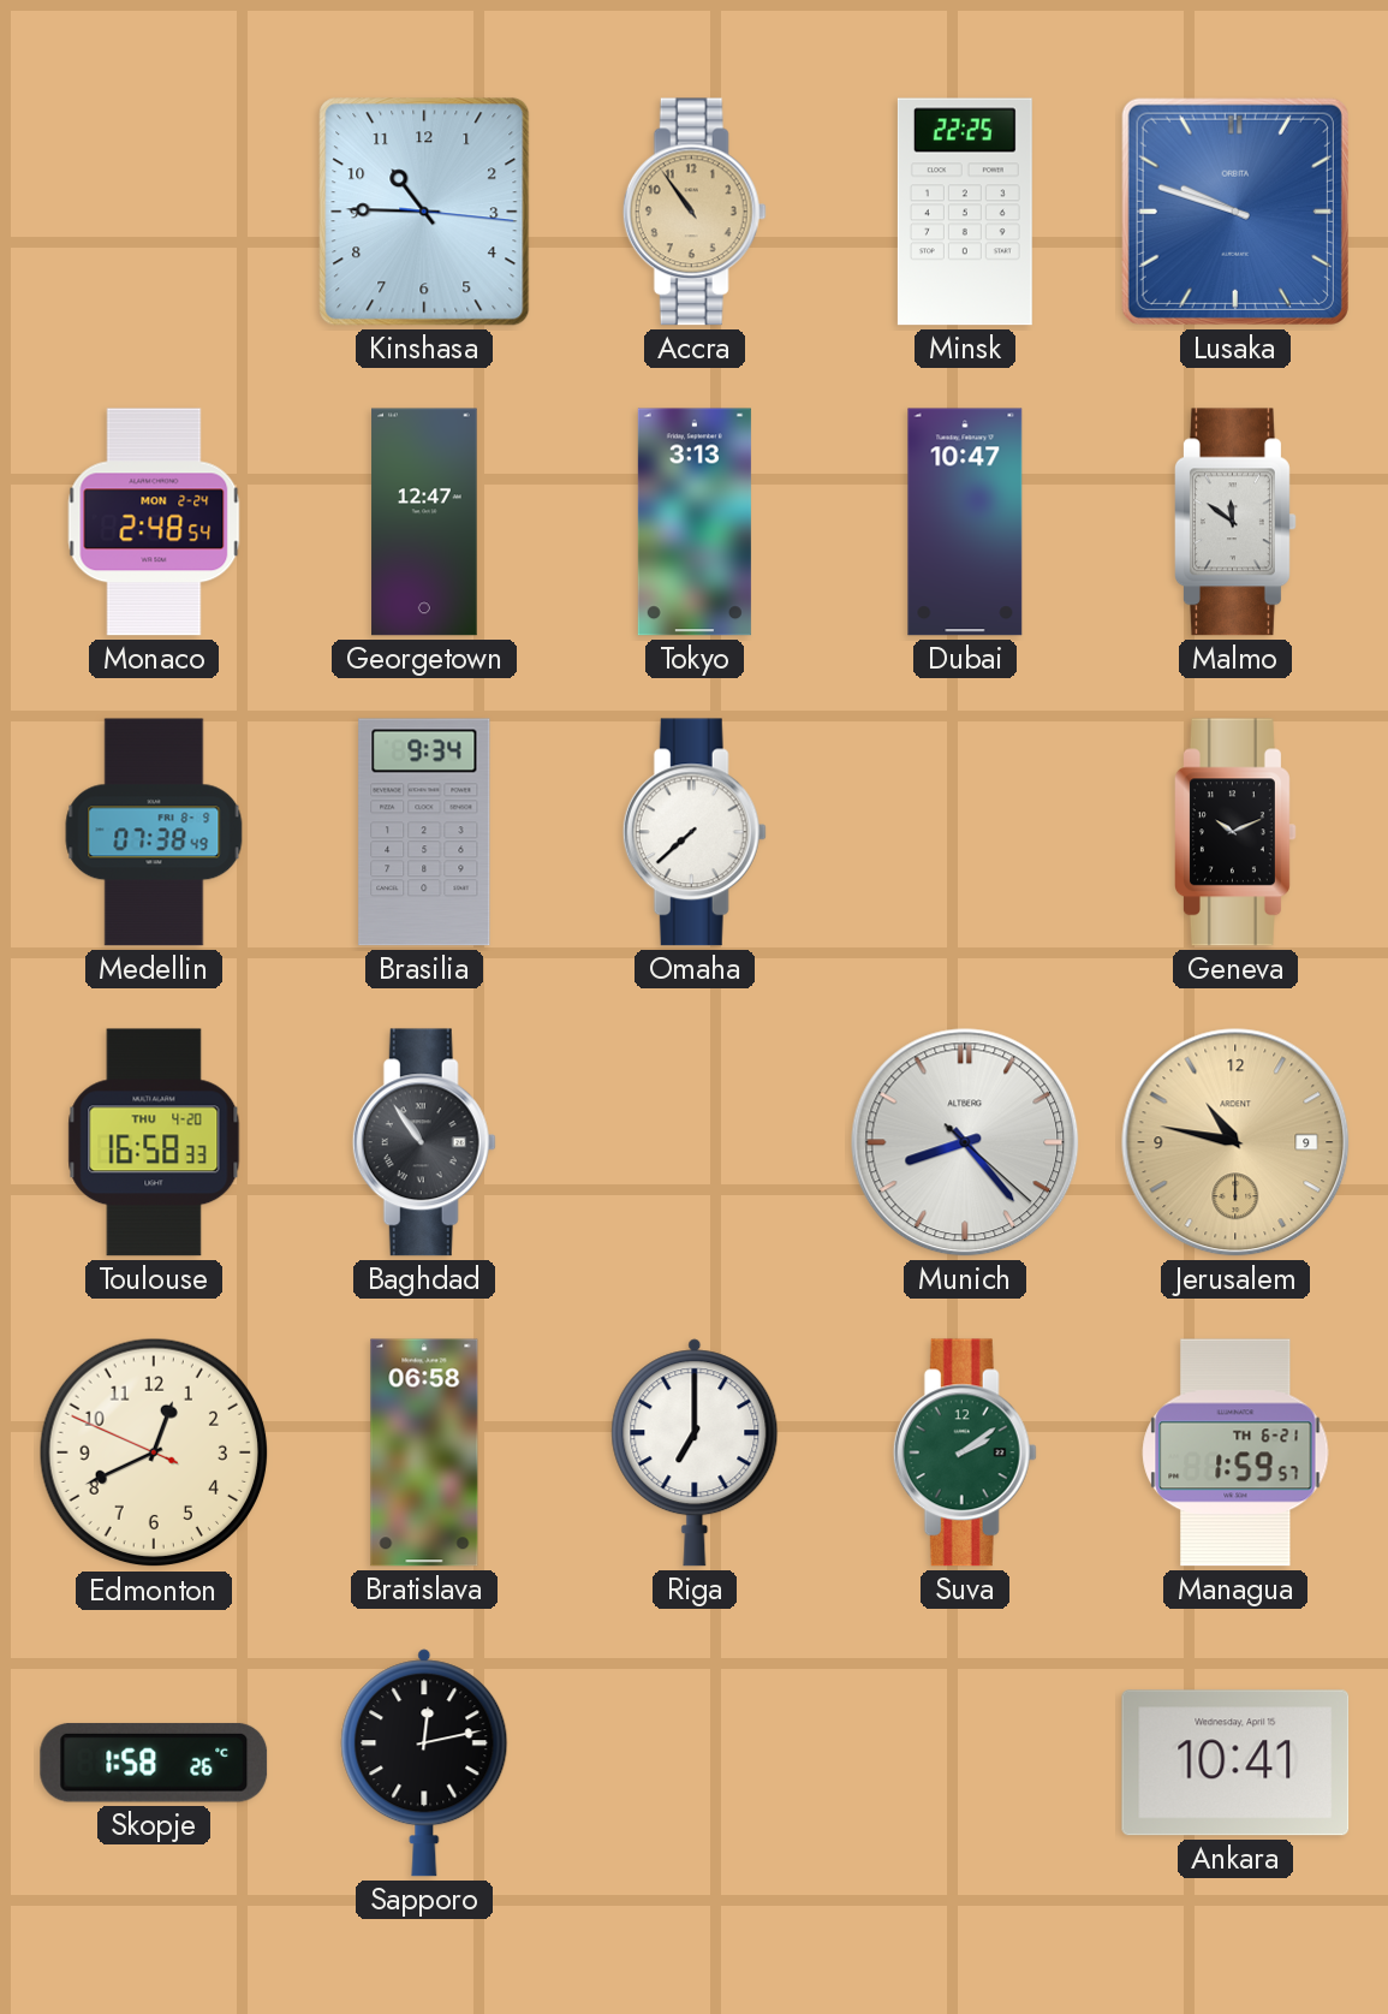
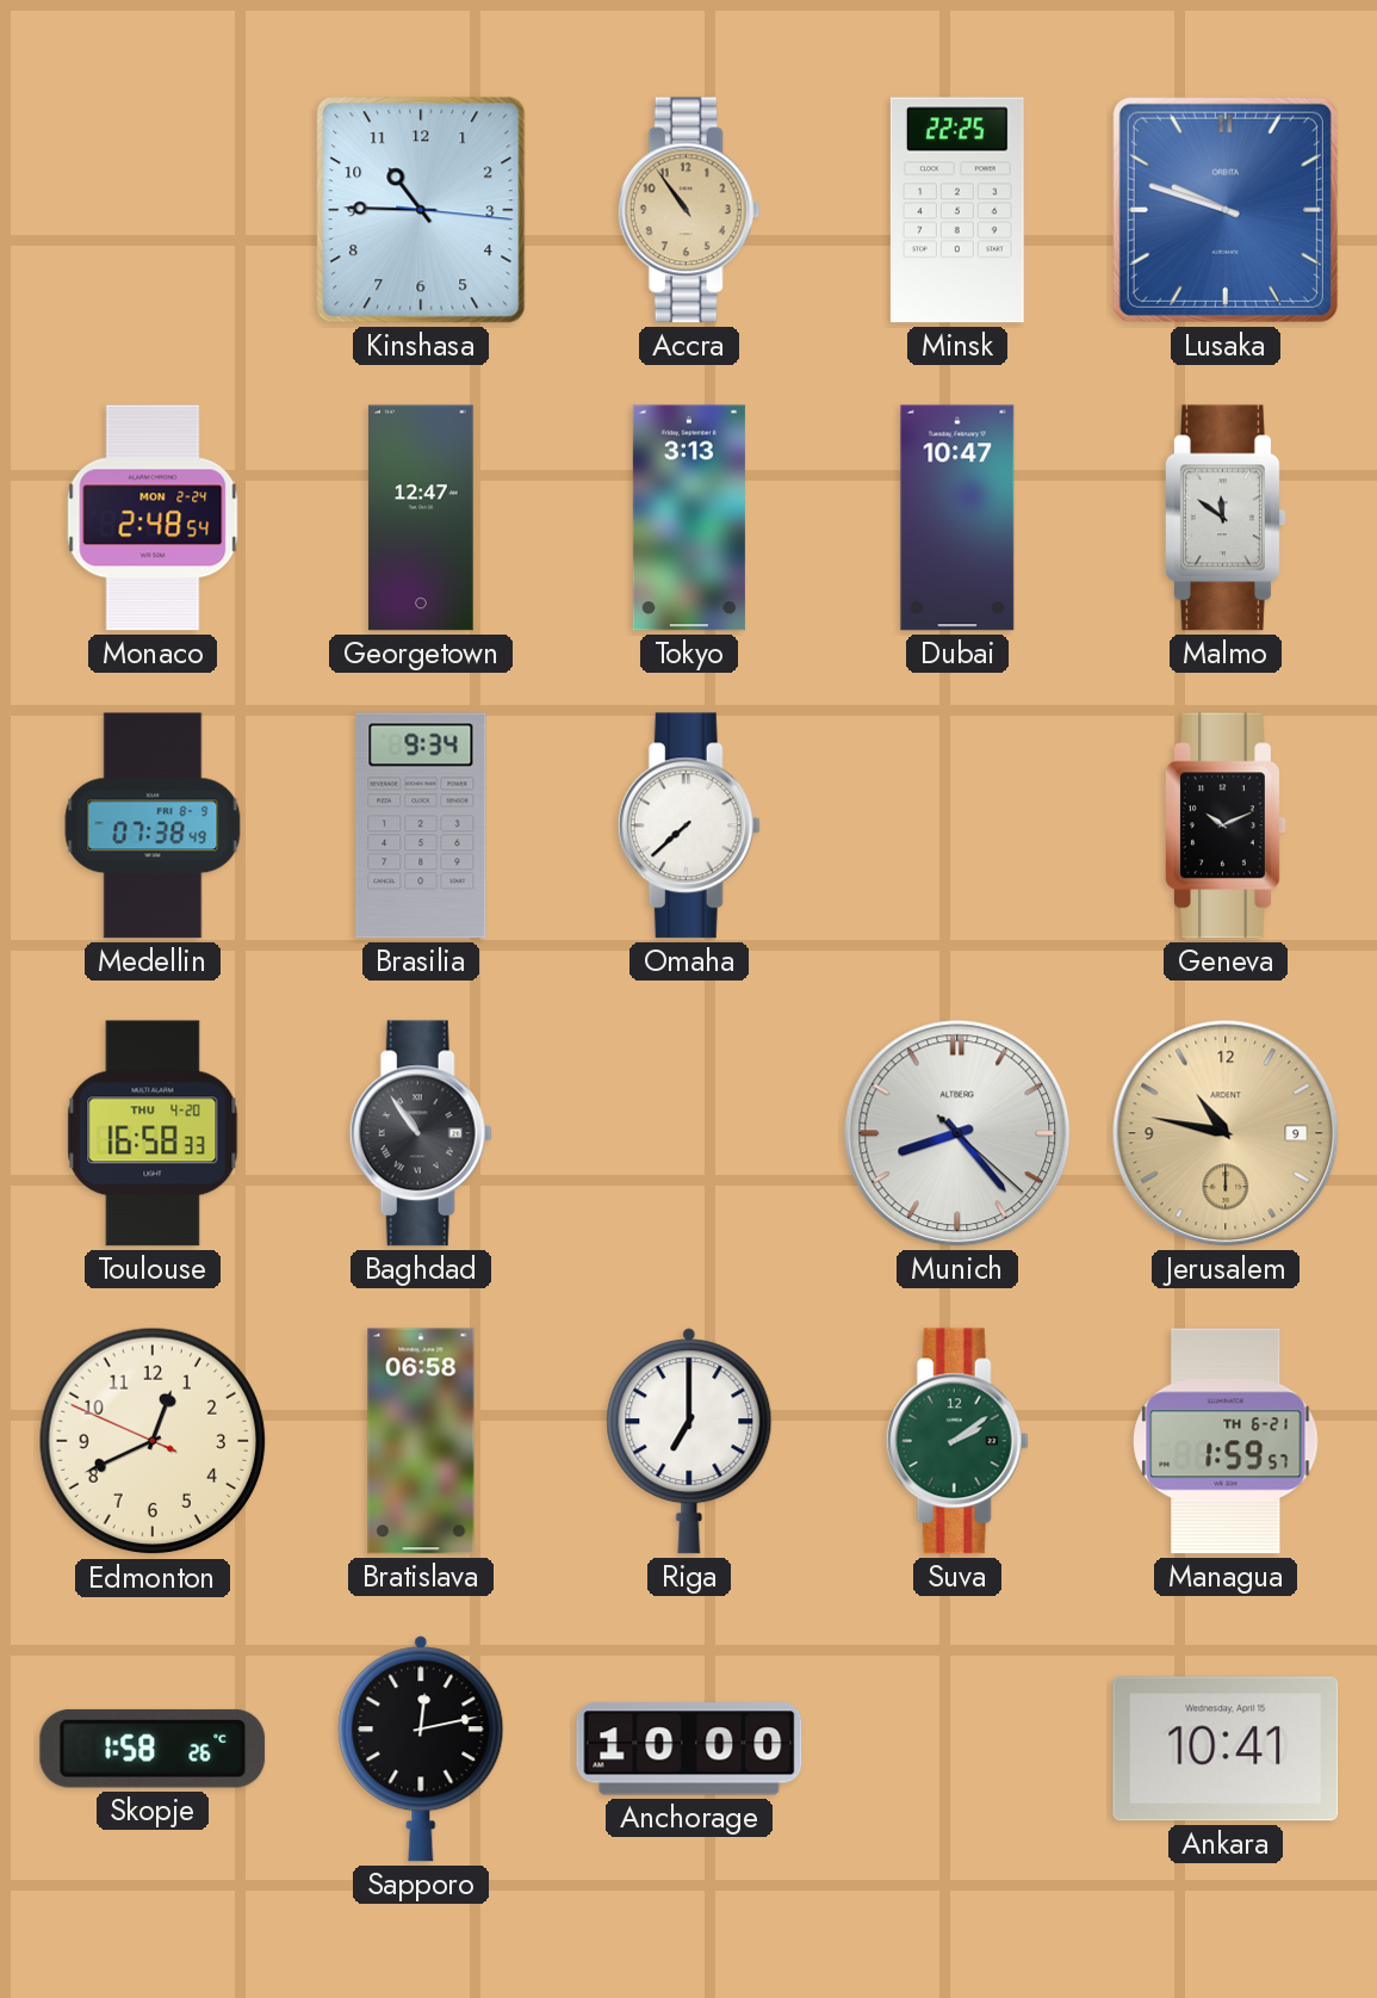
Anchorage: none -> 10:00
